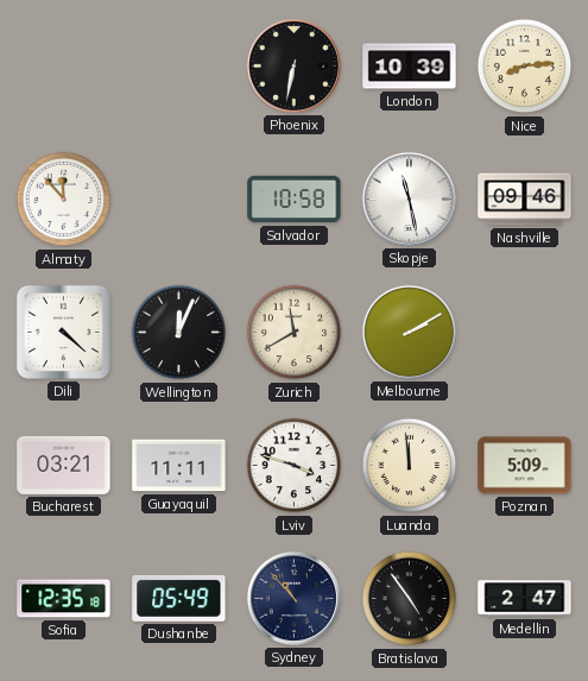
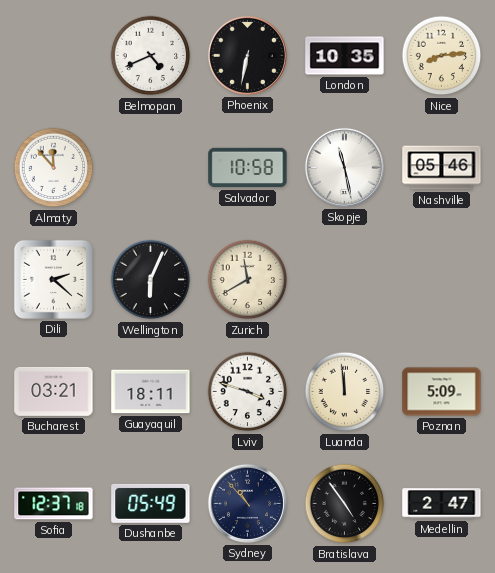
Belmopan: none -> 4:41
London: 10:39 -> 10:35
Nashville: 09:46 -> 05:46
Dili: 4:22 -> 2:22
Wellington: 12:04 -> 6:04
Melbourne: 2:10 -> none
Guayaquil: 11:11 -> 18:11
Sofia: 12:35 -> 12:37
